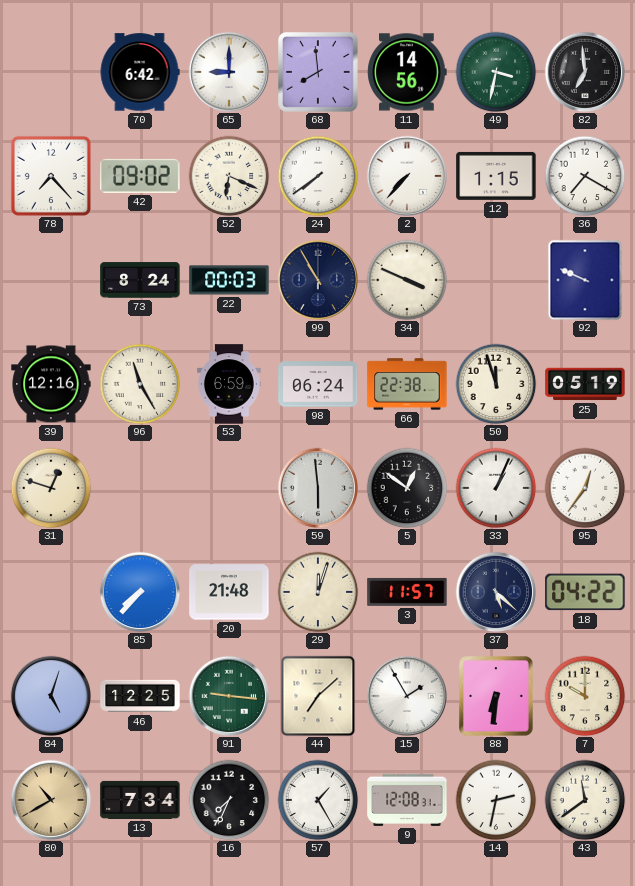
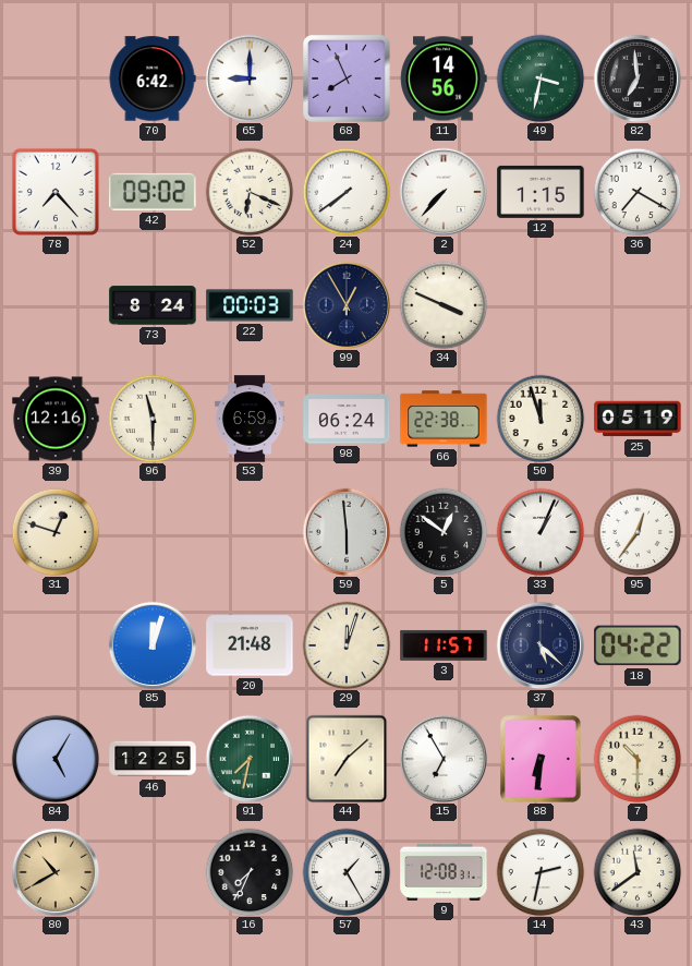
68: 7:59 -> 7:56
99: 10:55 -> 12:55
92: 9:49 -> none
96: 11:25 -> 11:30
85: 7:37 -> 12:03
84: 5:03 -> 5:05
91: 9:16 -> 7:32
15: 1:55 -> 6:55
7: 10:00 -> 10:30
13: 7:34 -> none
